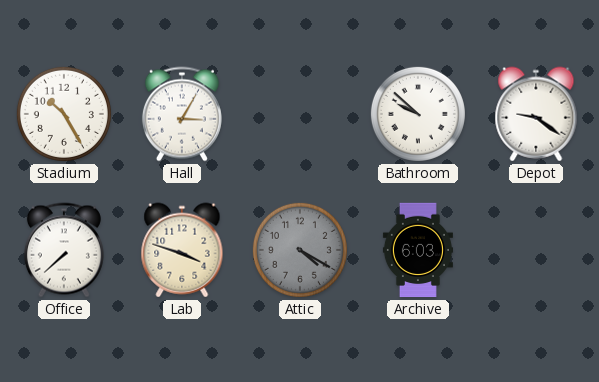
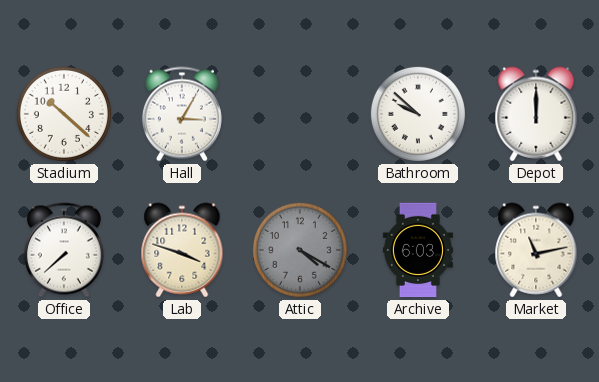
Stadium: 10:25 -> 10:22
Depot: 9:21 -> 12:00
Market: none -> 11:13
